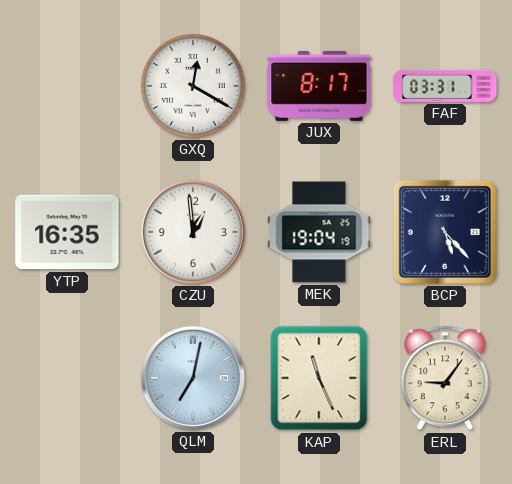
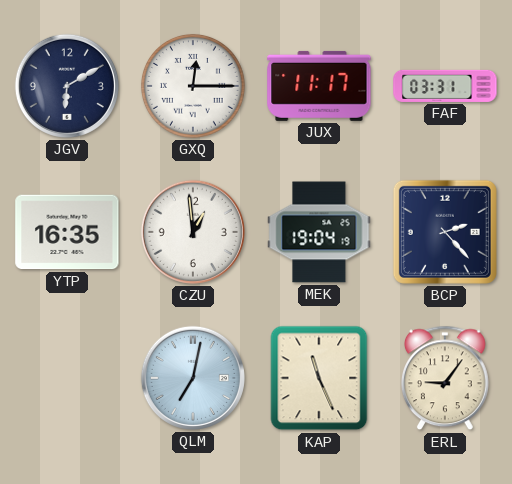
JGV: none -> 6:10
GXQ: 12:20 -> 12:15
JUX: 8:17 -> 11:17
BCP: 5:23 -> 2:23
